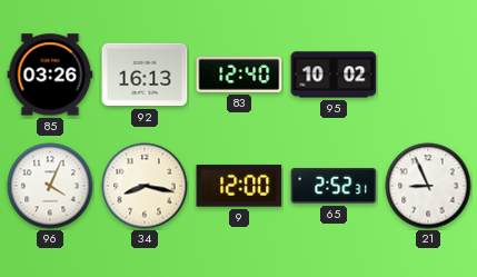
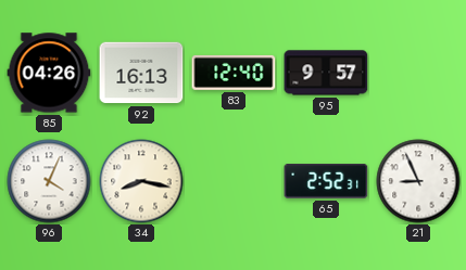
85: 03:26 -> 04:26
95: 10:02 -> 9:57
9: 12:00 -> none
